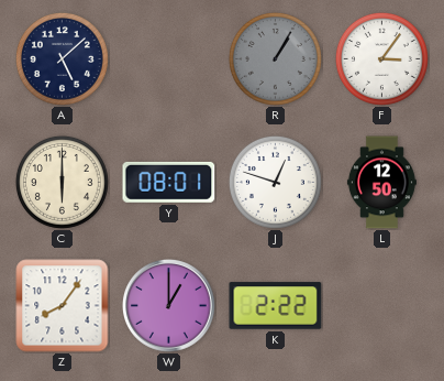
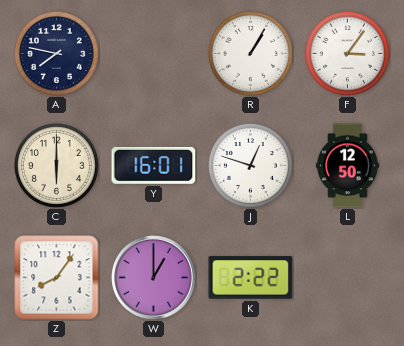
A: 5:08 -> 7:47
R dial: grey -> white
Y: 08:01 -> 16:01
